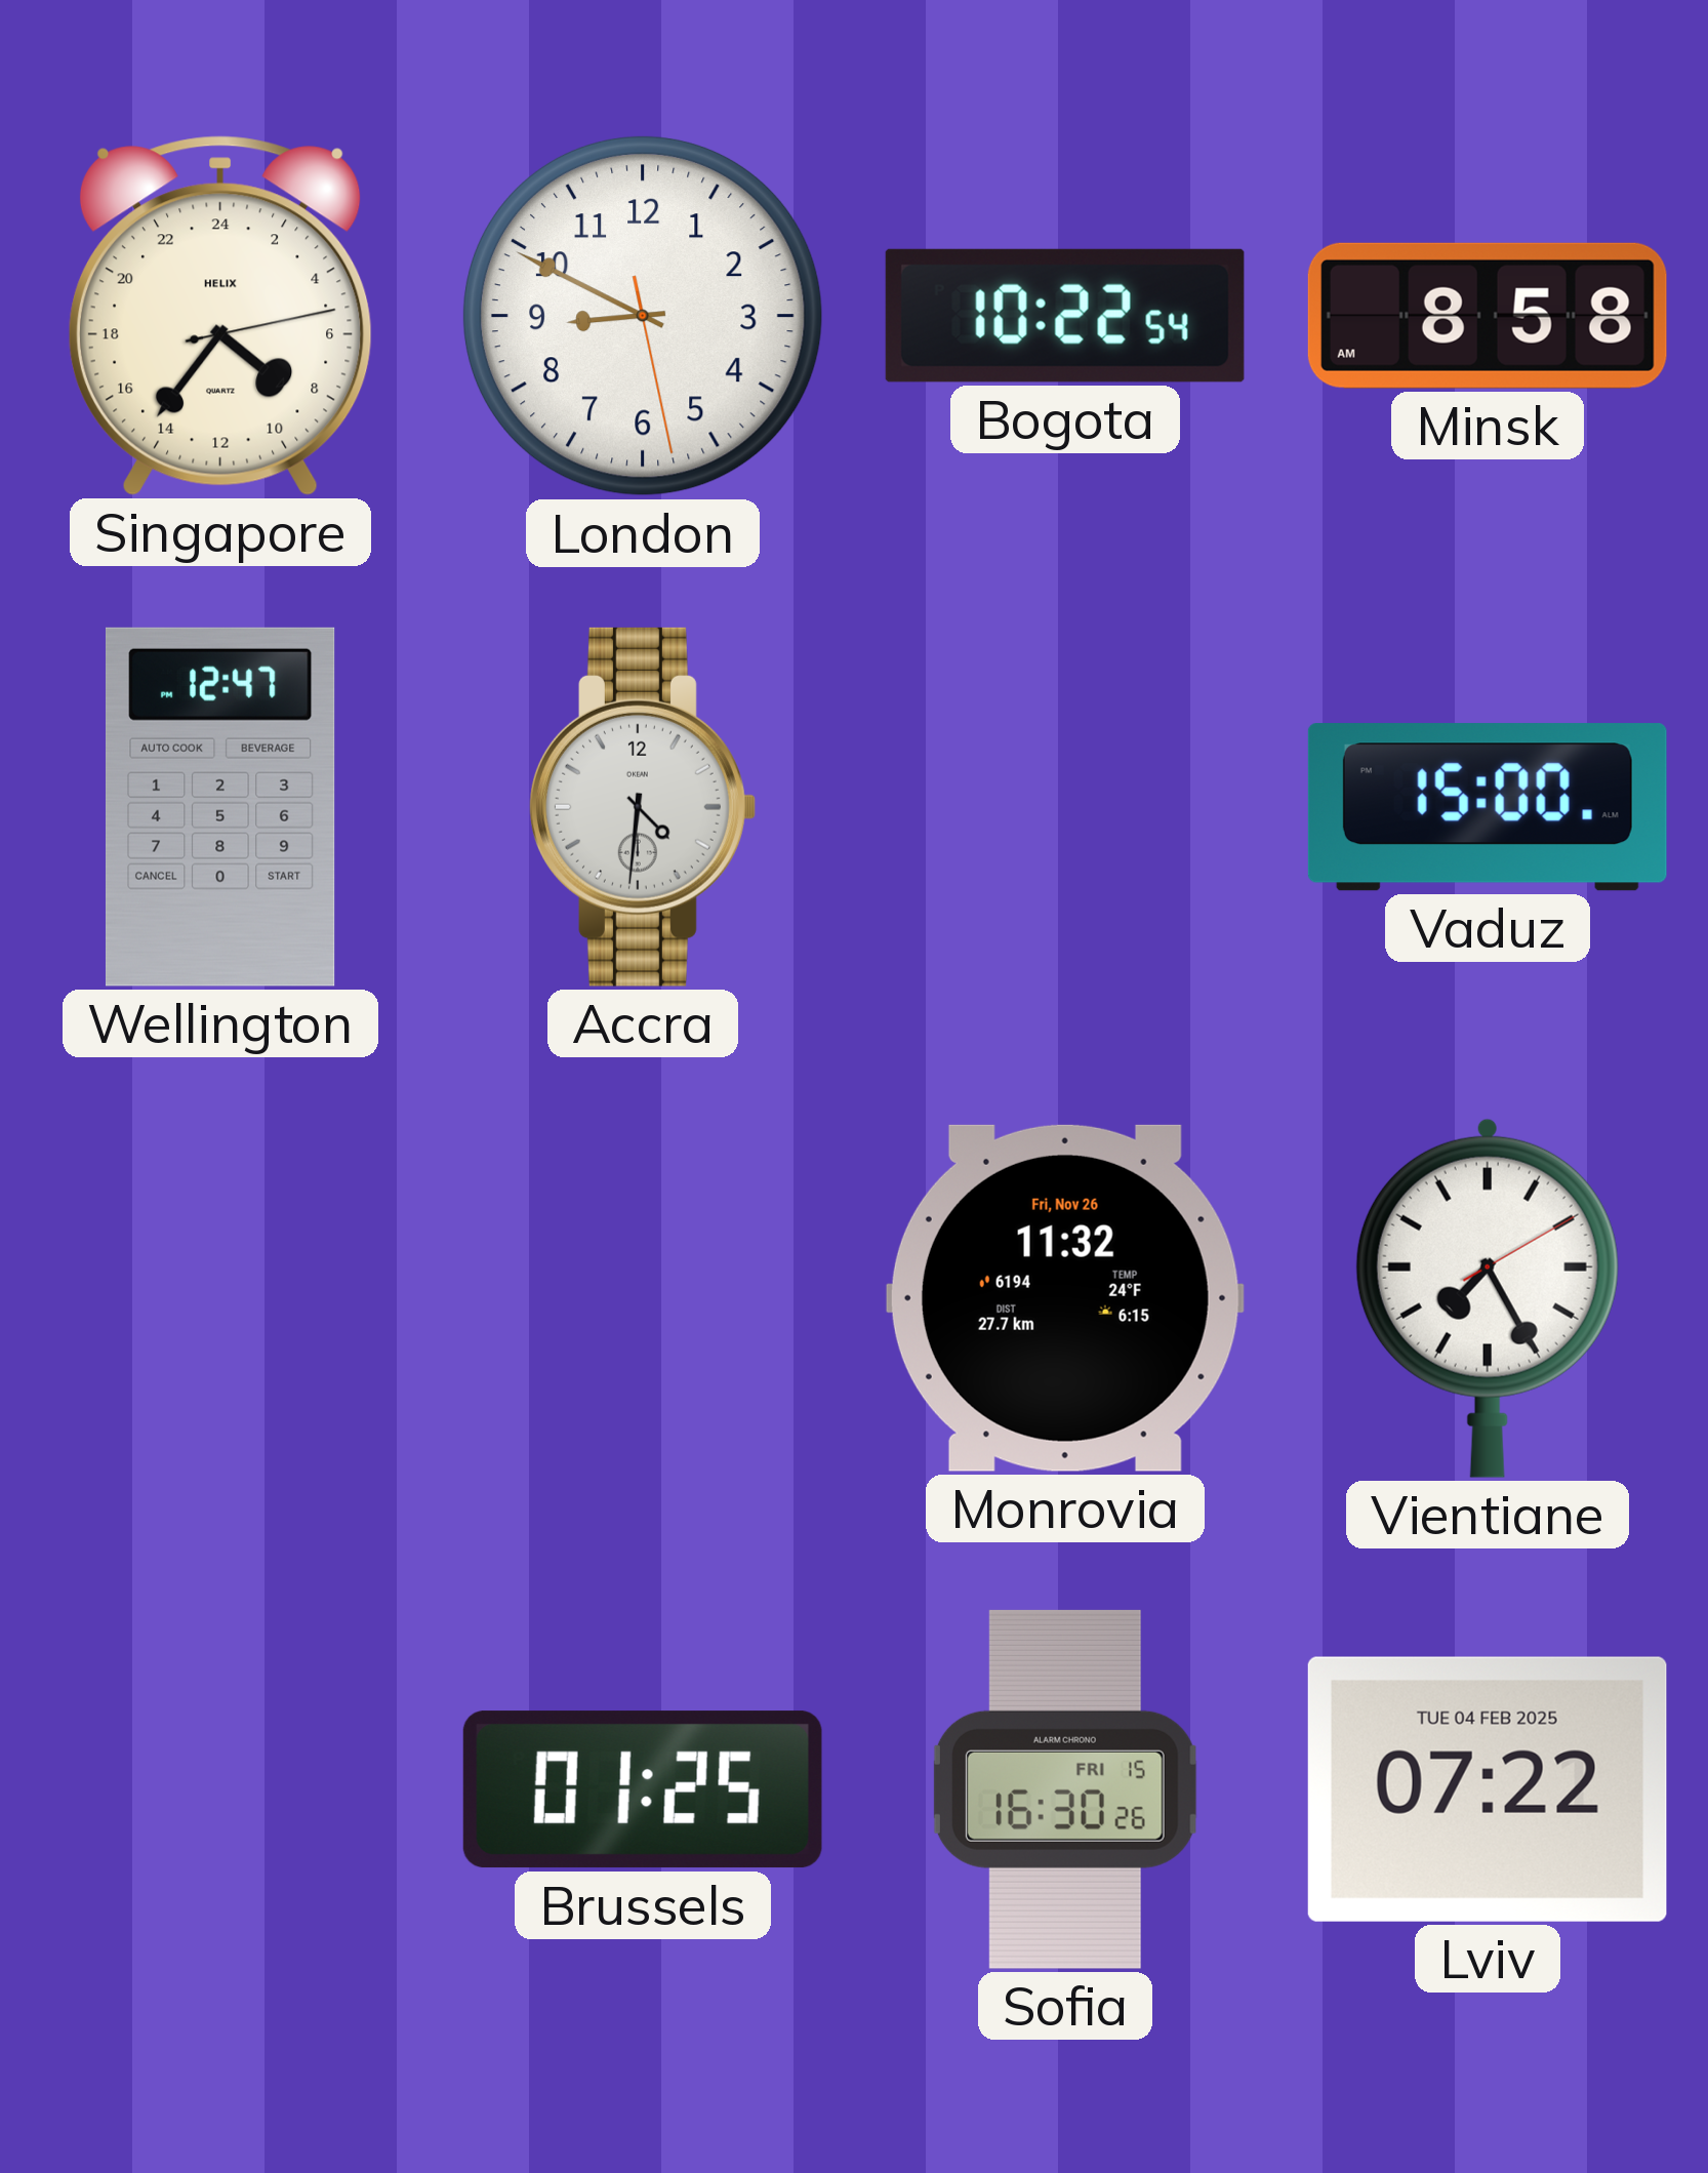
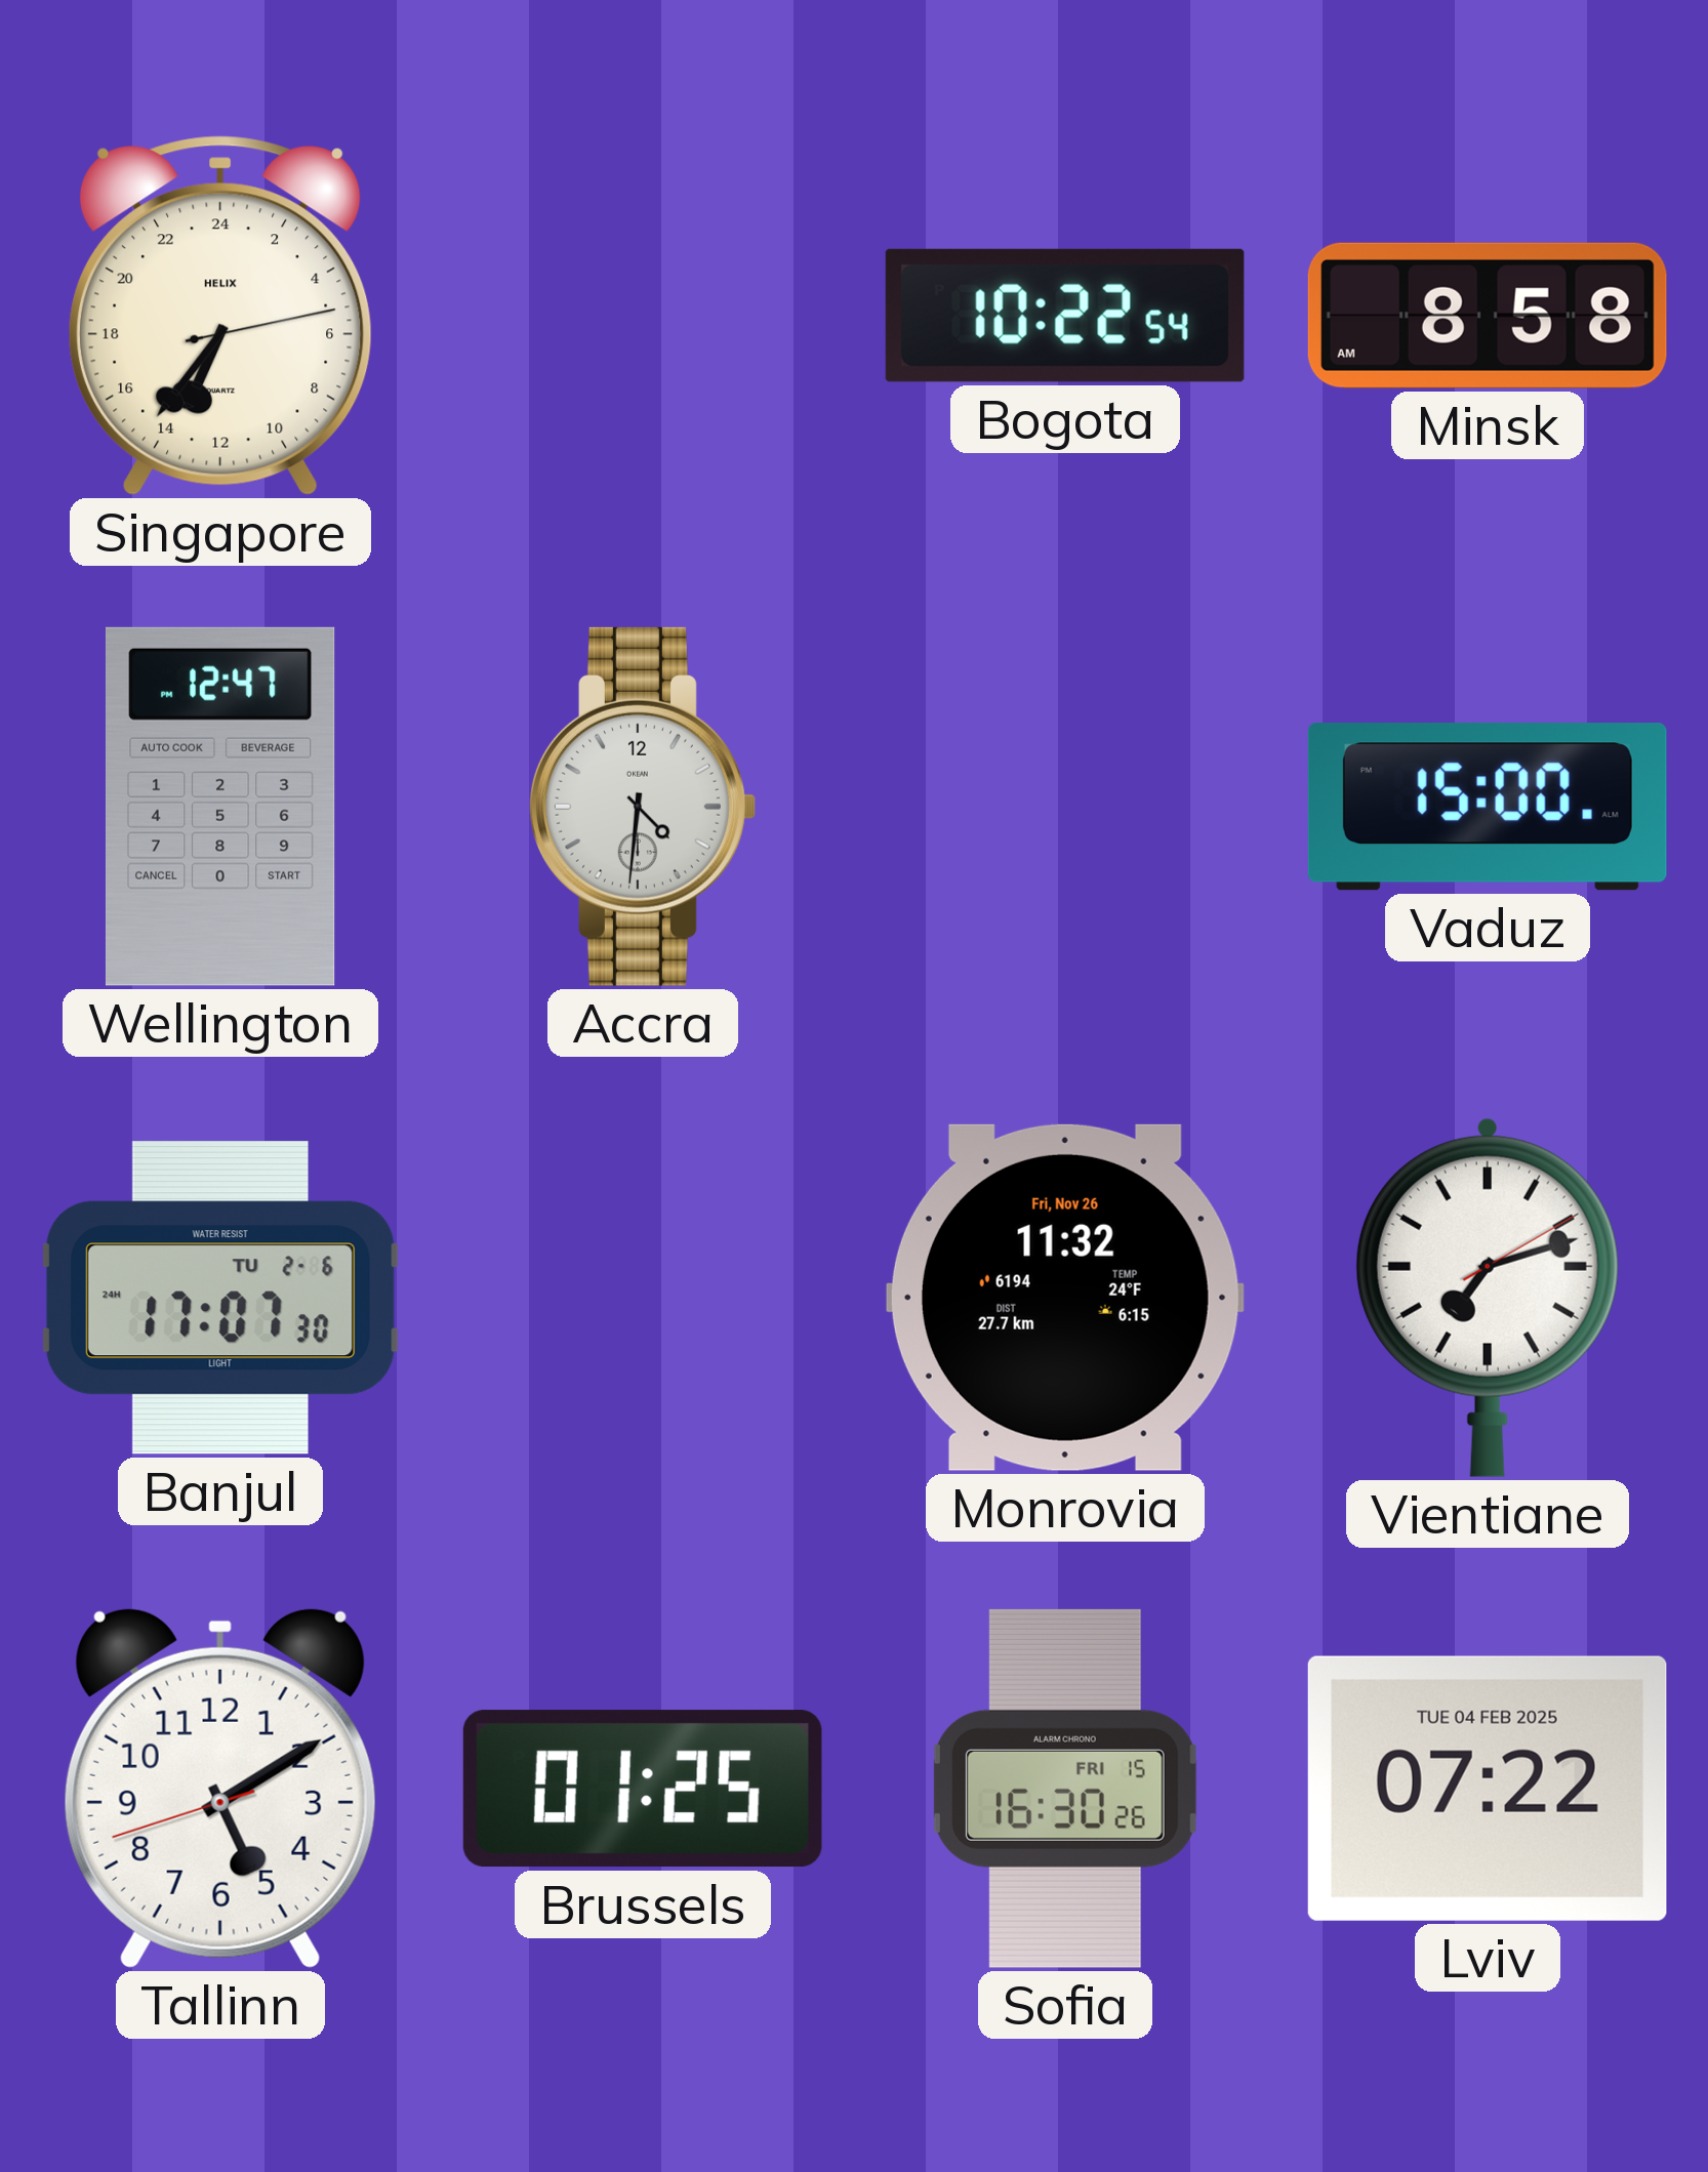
Singapore: 8:36 -> 13:36
London: 8:49 -> none
Banjul: none -> 17:07
Vientiane: 7:25 -> 7:12
Tallinn: none -> 5:09
